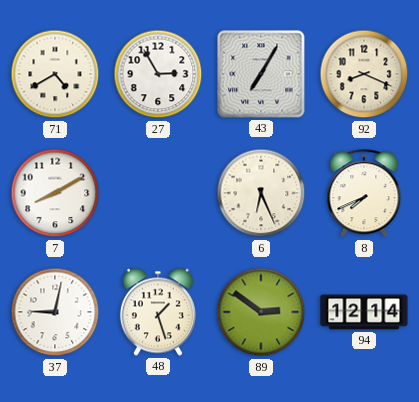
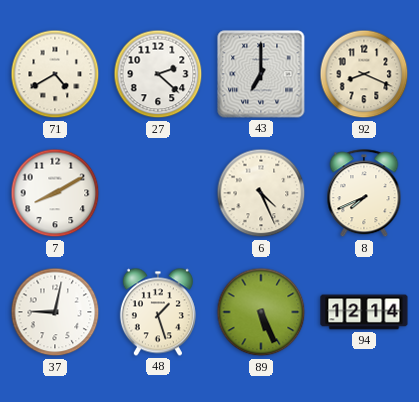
27: 2:55 -> 2:22
43: 7:05 -> 7:00
6: 6:26 -> 4:26
89: 2:51 -> 5:26
